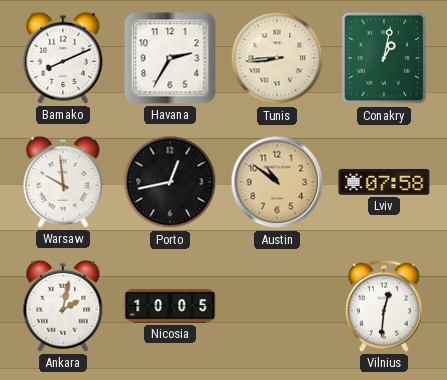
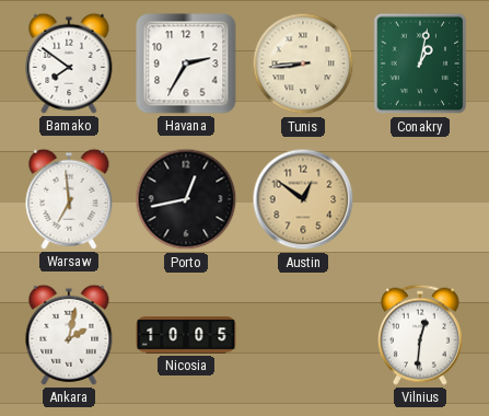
Bamako: 8:11 -> 7:51
Warsaw: 9:59 -> 6:59
Austin: 10:51 -> 12:51
Lviv: 07:58 -> none
